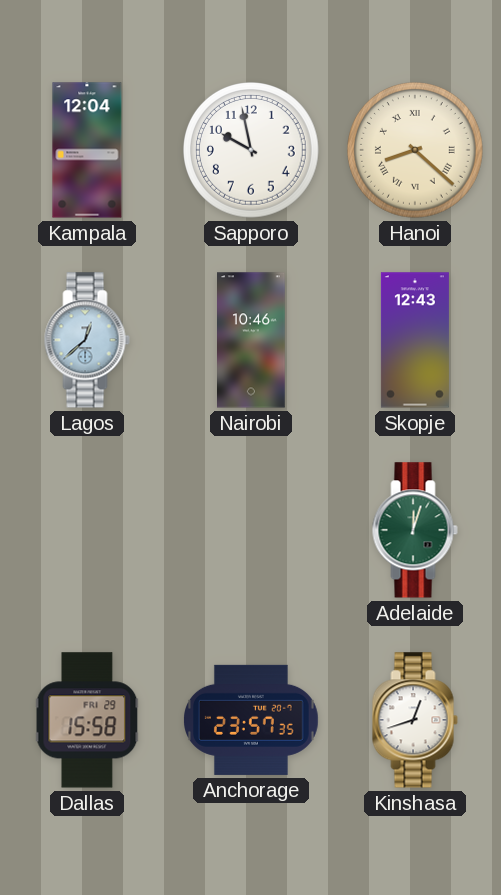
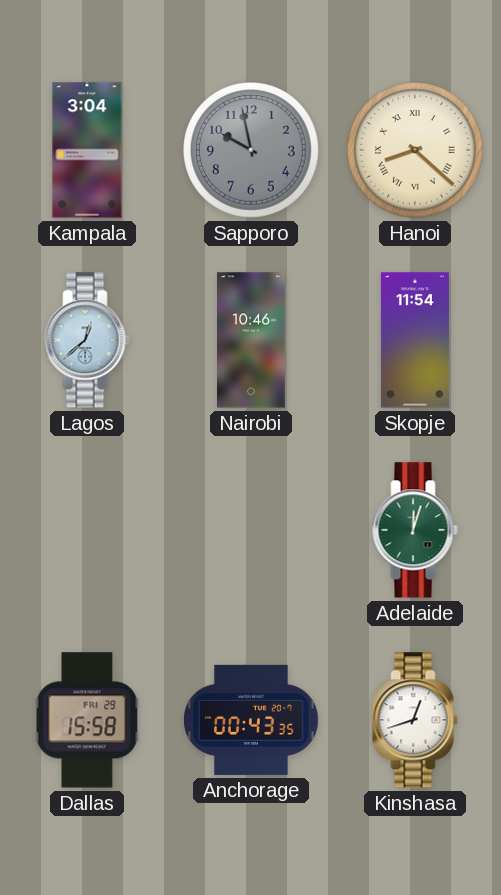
Kampala: 12:04 -> 3:04
Sapporo dial: white -> grey
Skopje: 12:43 -> 11:54
Anchorage: 23:57 -> 00:43
